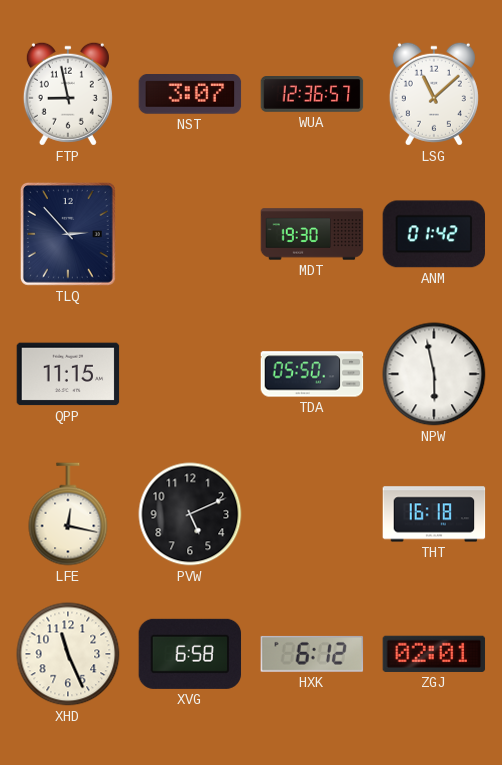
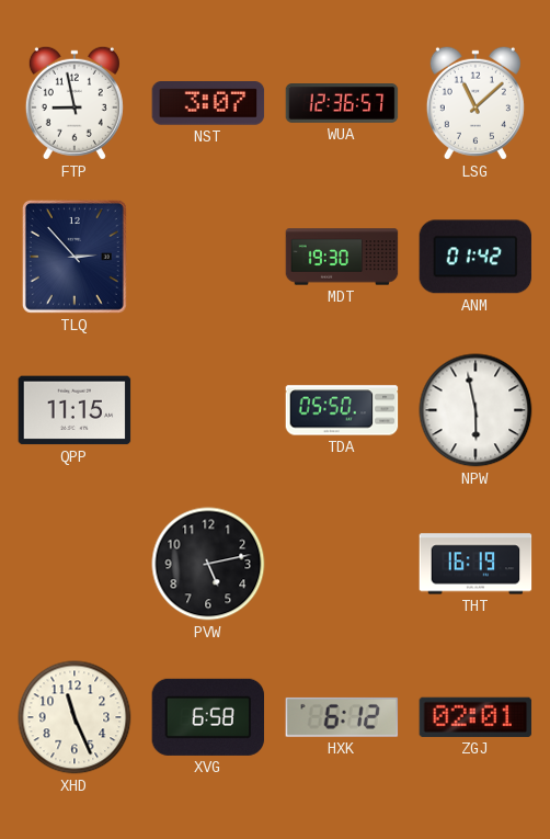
LFE: 12:17 -> none
PVW: 5:11 -> 5:13
THT: 16:18 -> 16:19
